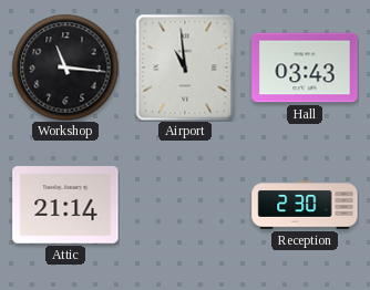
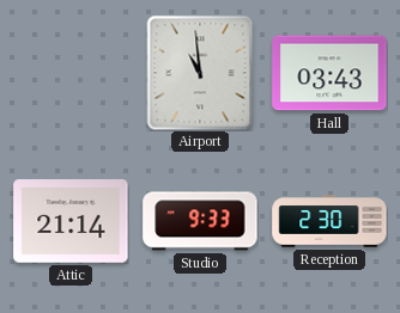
Workshop: 11:16 -> none
Studio: none -> 9:33
